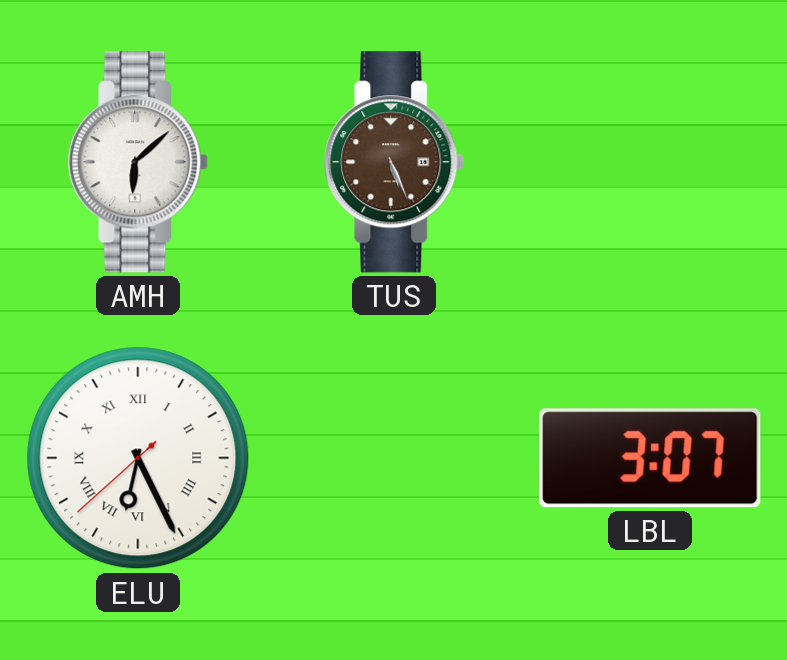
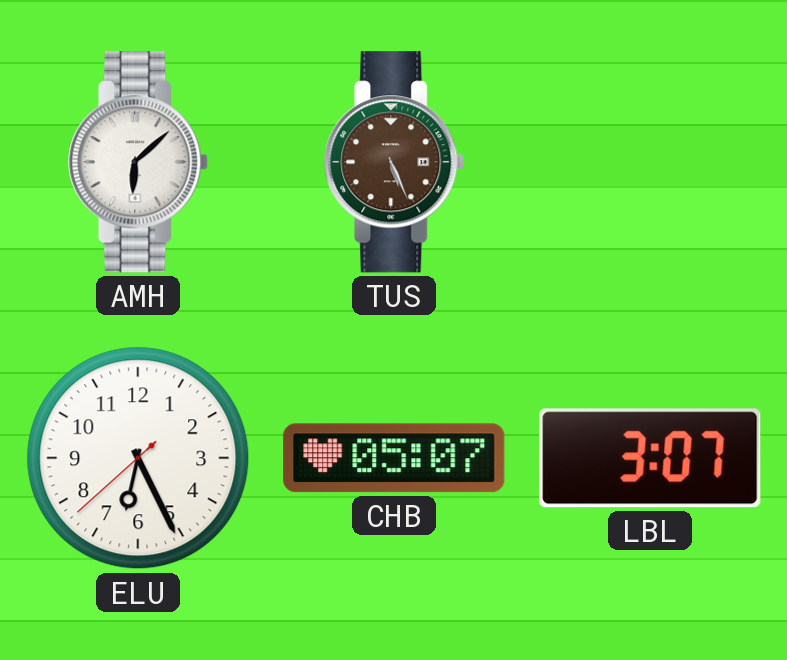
ELU numerals: Roman -> Arabic
CHB: none -> 05:07
